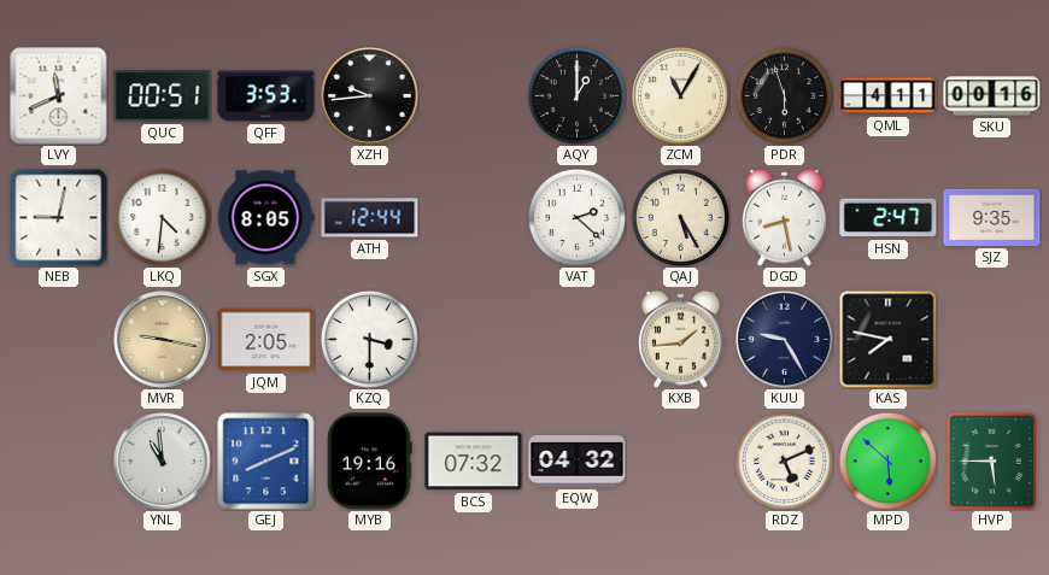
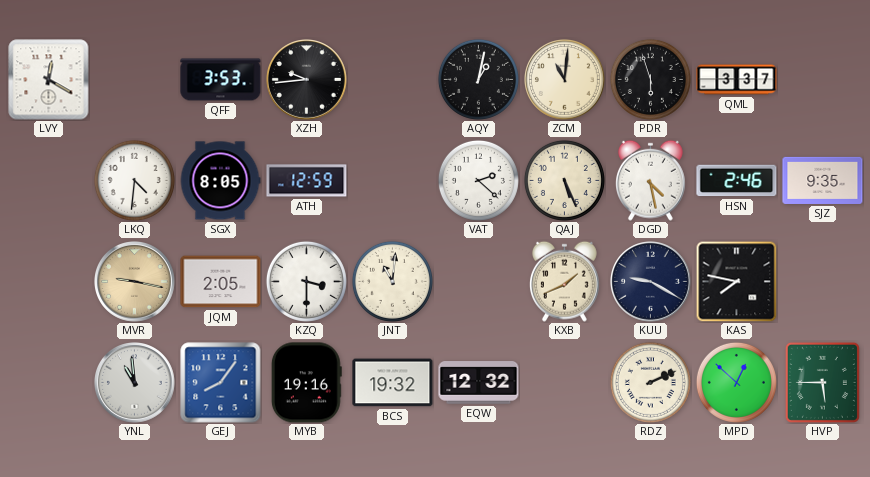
LVY: 11:41 -> 12:20
QUC: 00:51 -> none
AQY: 1:00 -> 1:02
ZCM: 11:05 -> 11:01
QML: 4:11 -> 3:37
SKU: 00:16 -> none
NEB: 9:02 -> none
ATH: 12:44 -> 12:59
QAJ: 5:25 -> 5:26
DGD: 8:28 -> 4:28
HSN: 2:47 -> 2:46
JNT: none -> 11:01
KXB: 1:44 -> 1:41
KUU: 9:25 -> 9:20
GEJ: 8:11 -> 8:06
BCS: 07:32 -> 19:32
EQW: 04:32 -> 12:32
RDZ: 5:11 -> 2:11
MPD: 5:52 -> 12:52
